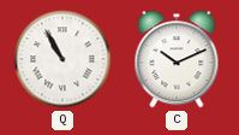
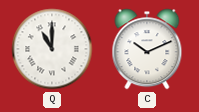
Q: 10:55 -> 11:00
